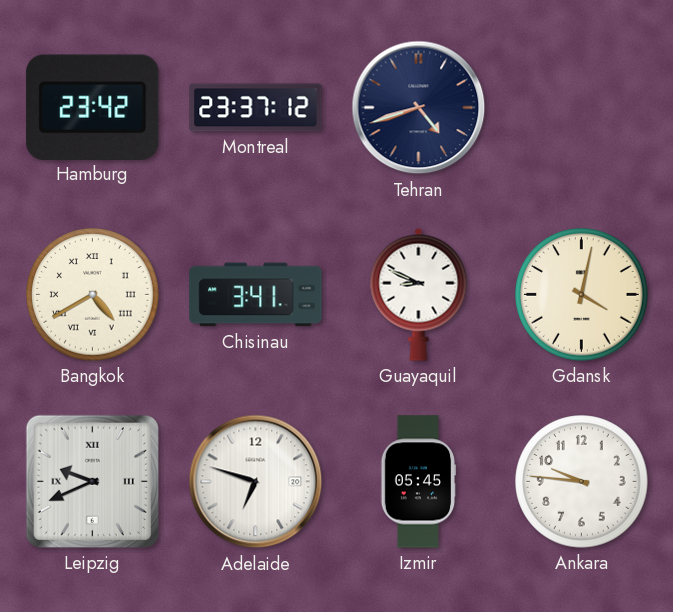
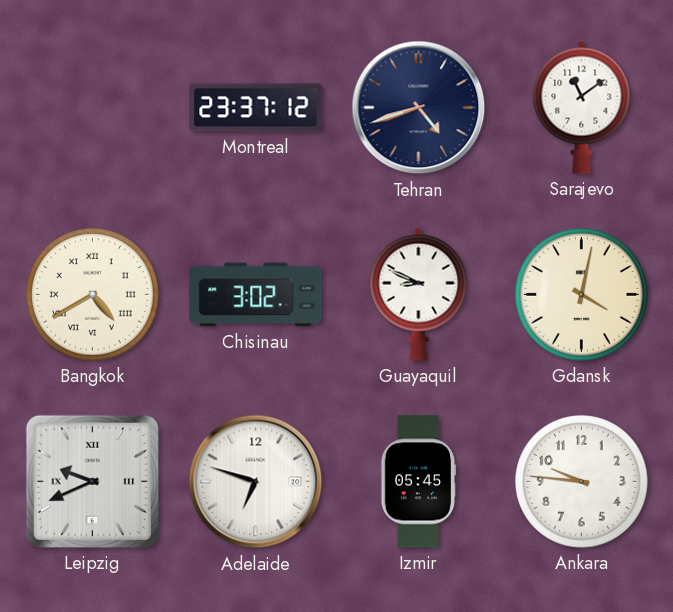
Hamburg: 23:42 -> none
Sarajevo: none -> 11:09
Chisinau: 3:41 -> 3:02
